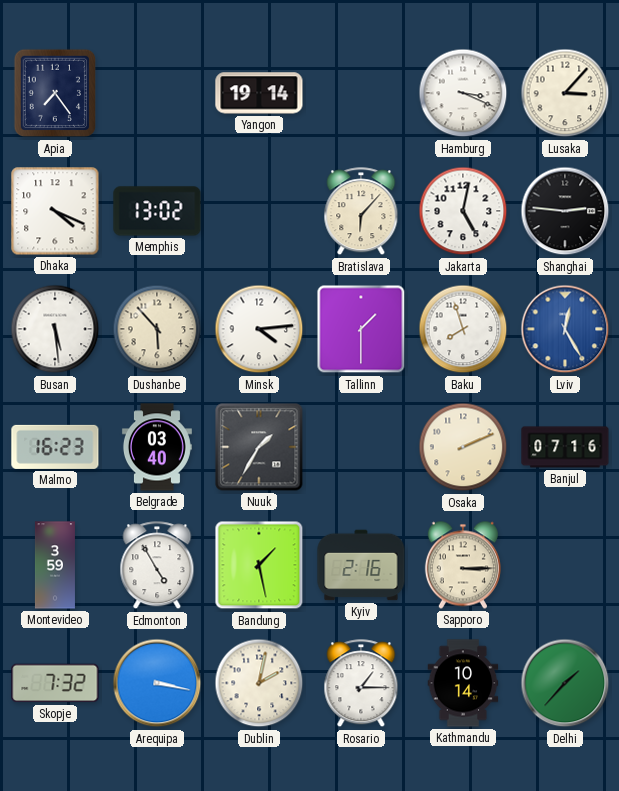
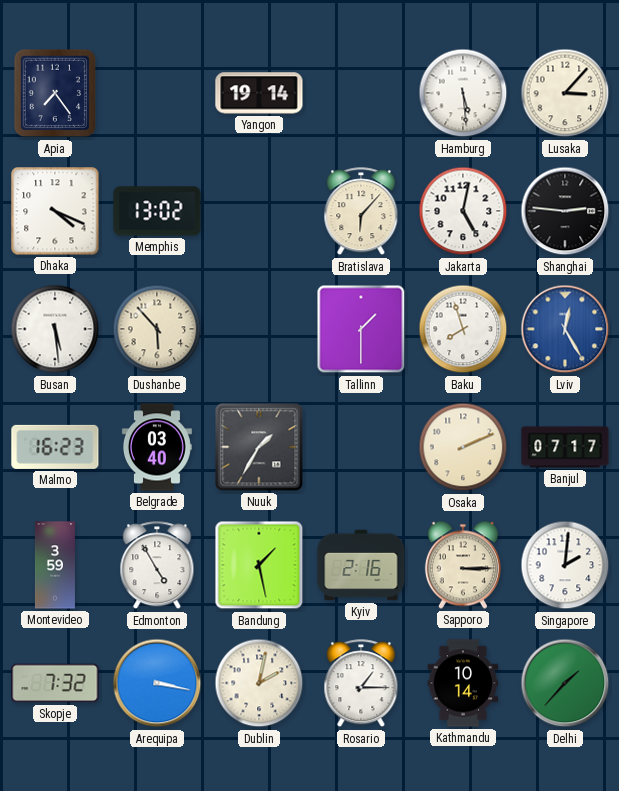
Hamburg: 3:19 -> 5:29
Minsk: 4:14 -> none
Banjul: 07:16 -> 07:17
Singapore: none -> 2:01
